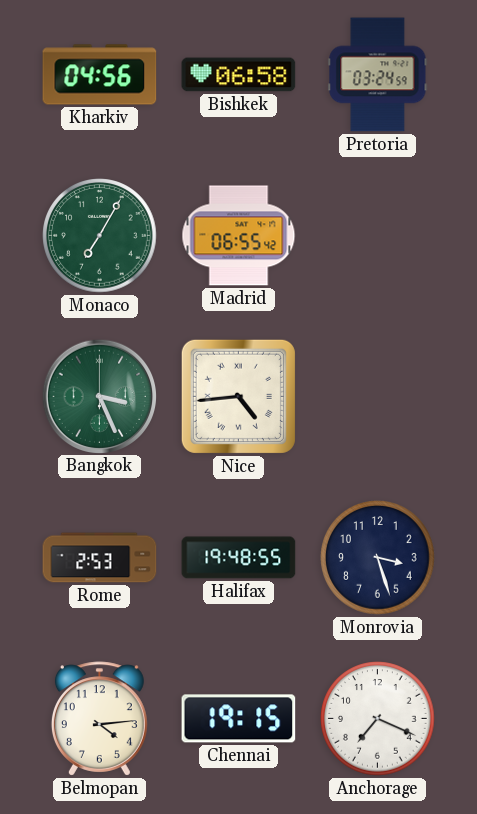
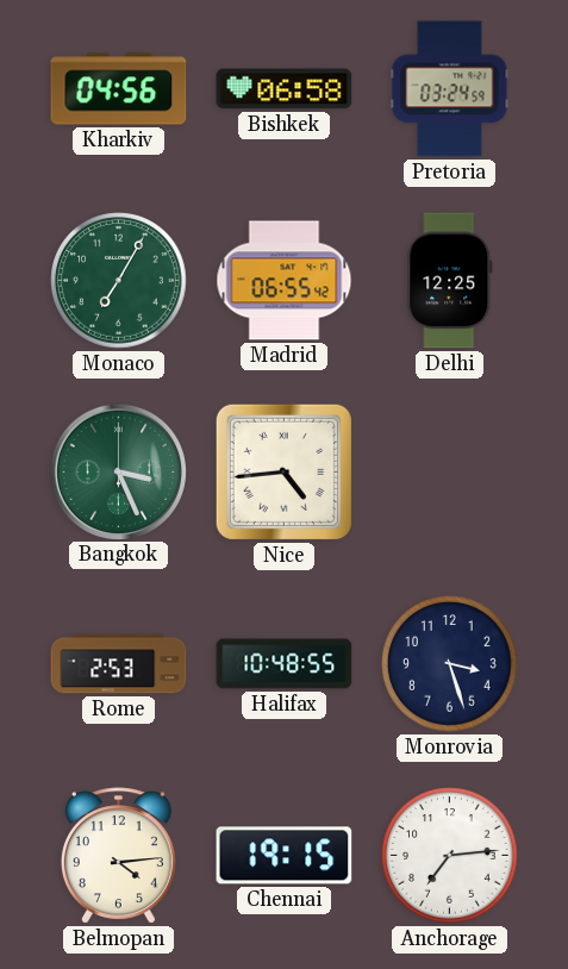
Delhi: none -> 12:25
Halifax: 19:48 -> 10:48
Anchorage: 7:19 -> 7:14
